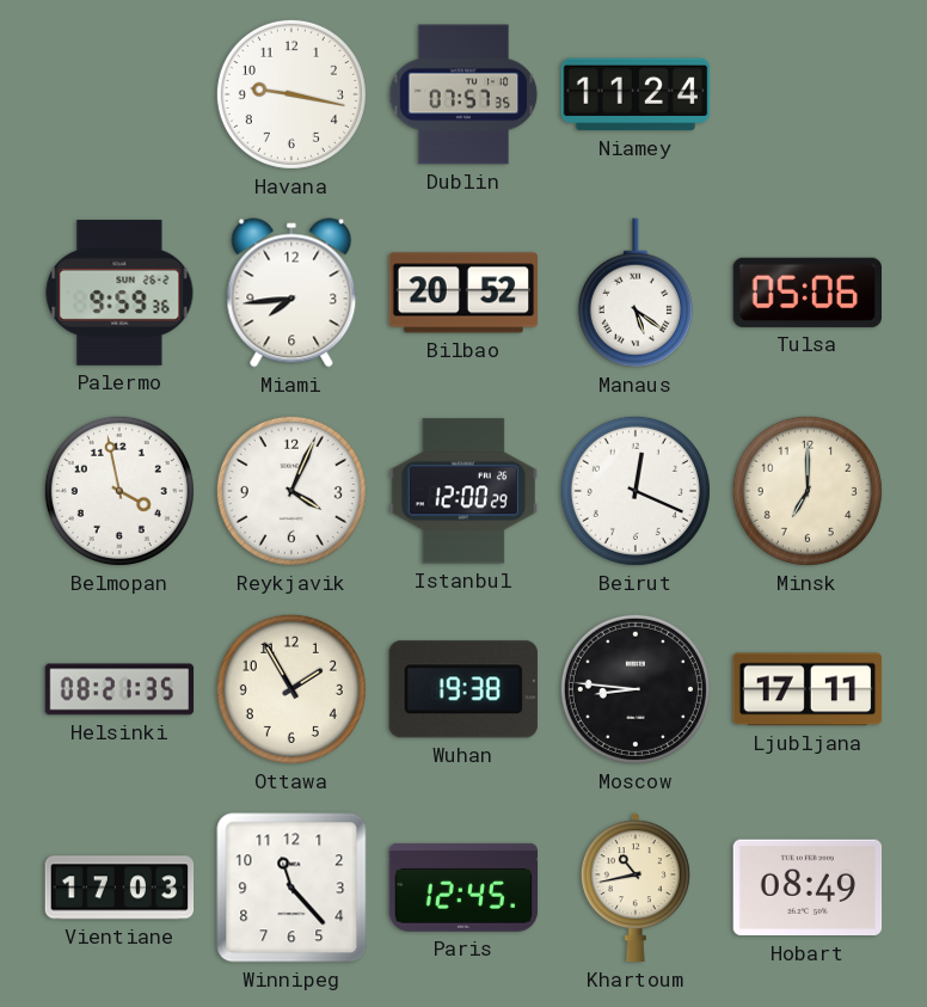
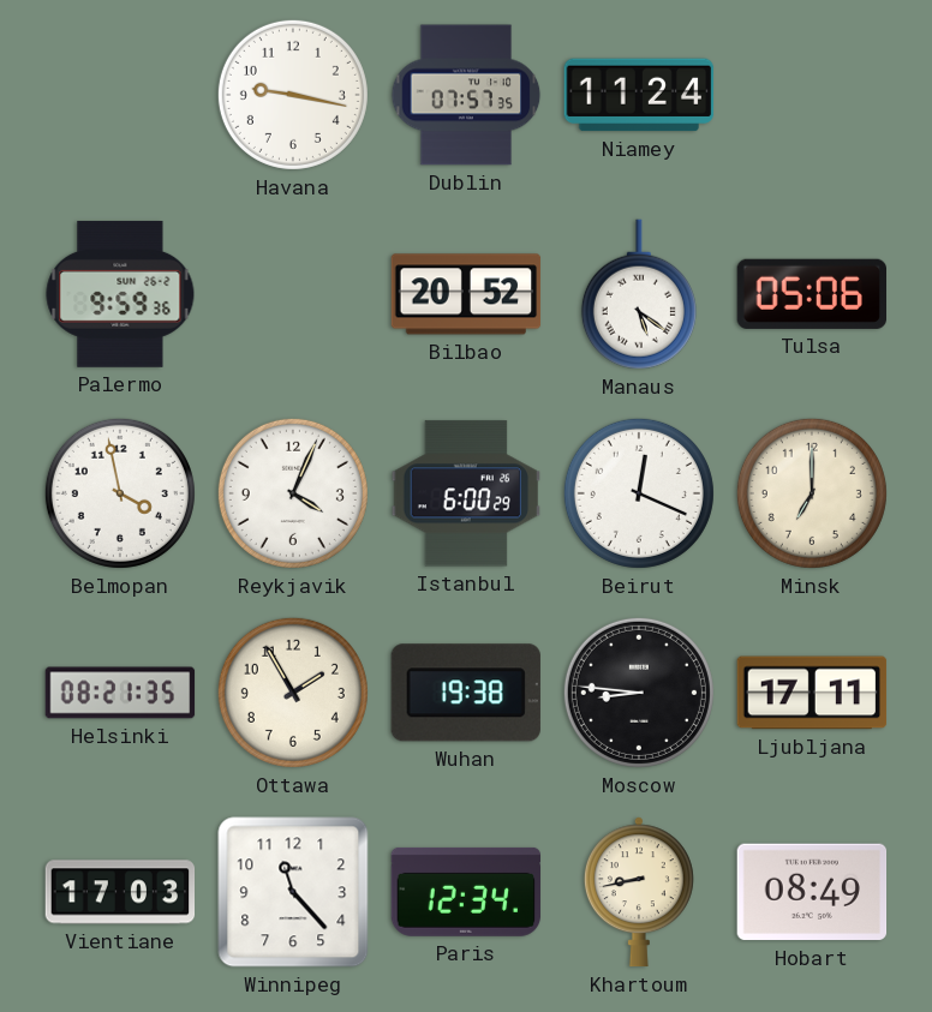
Miami: 7:44 -> none
Istanbul: 12:00 -> 6:00
Paris: 12:45 -> 12:34
Khartoum: 10:43 -> 8:43
